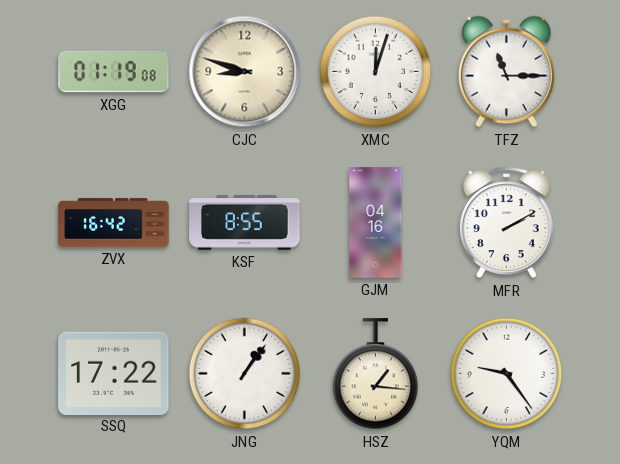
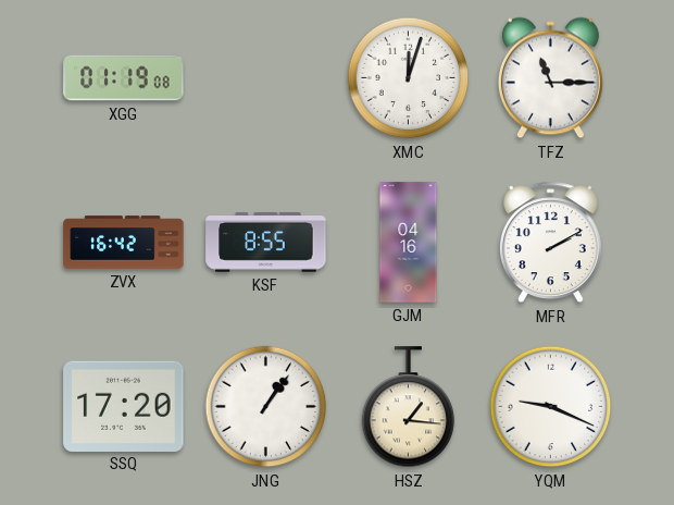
CJC: 8:48 -> none
SSQ: 17:22 -> 17:20
YQM: 9:24 -> 9:19
